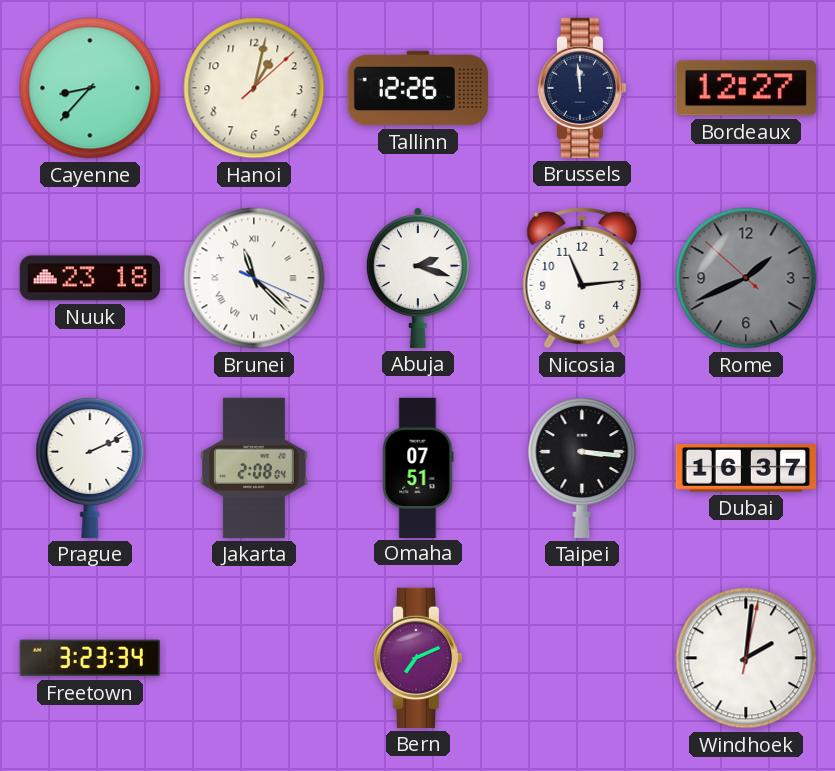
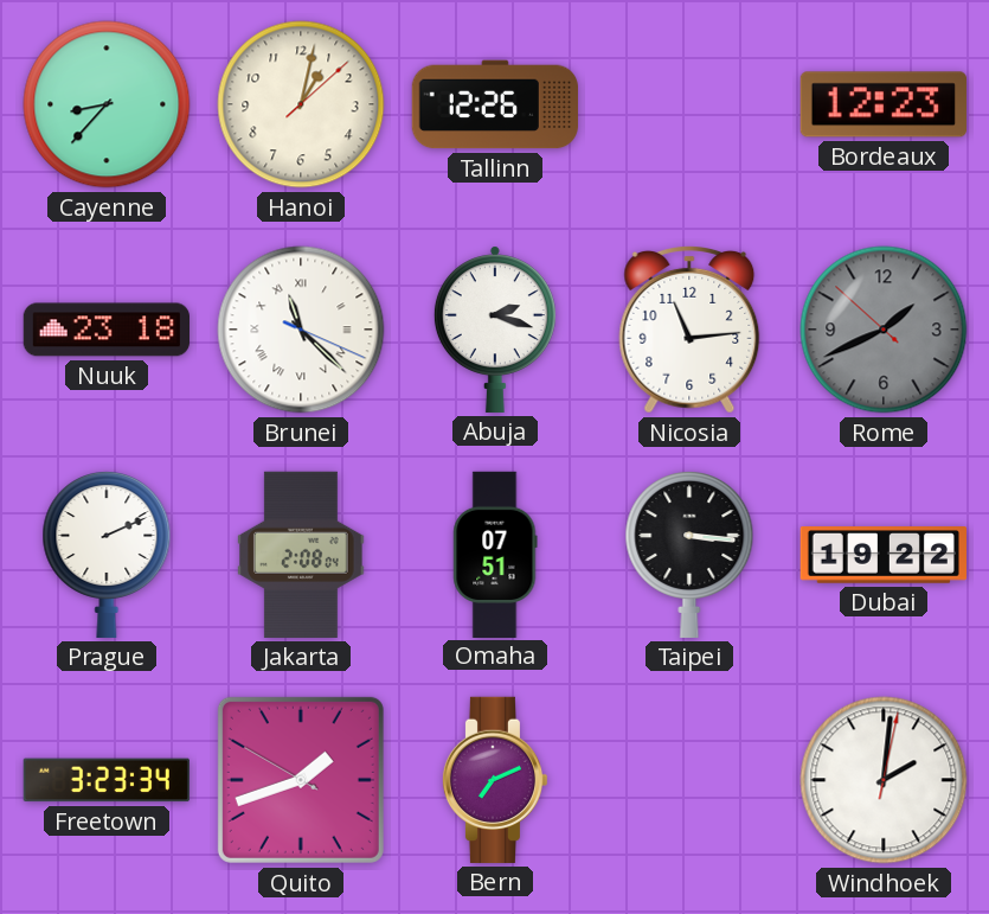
Brussels: 11:59 -> none
Bordeaux: 12:27 -> 12:23
Dubai: 16:37 -> 19:22
Quito: none -> 1:41
